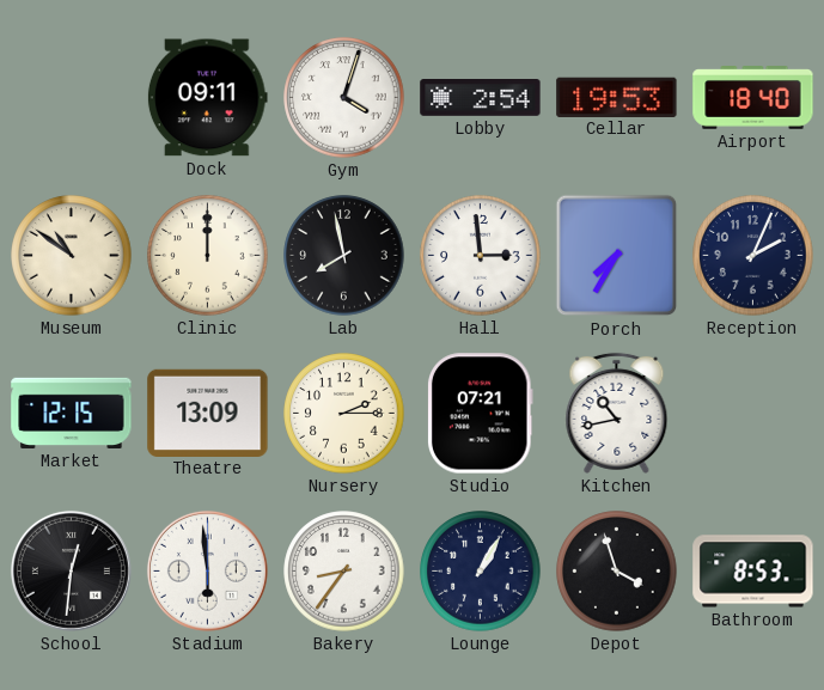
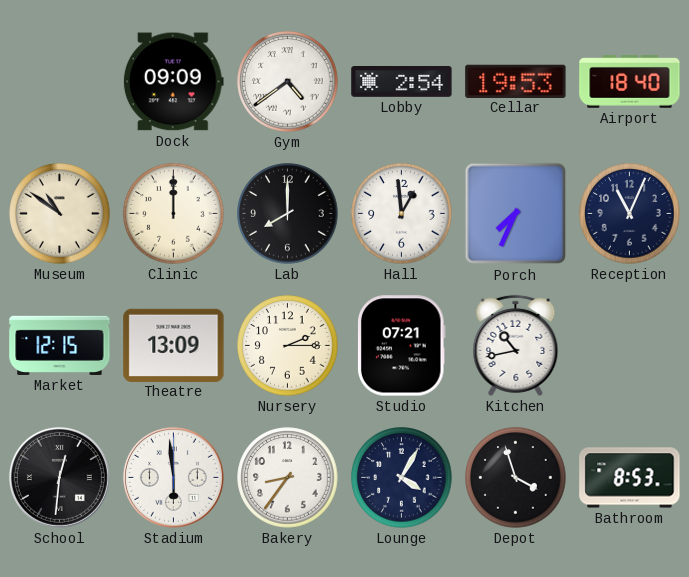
Dock: 09:11 -> 09:09
Gym: 4:03 -> 4:39
Lab: 7:58 -> 8:00
Hall: 2:59 -> 12:59
Porch: 7:35 -> 7:34
Reception: 2:04 -> 11:04
Lounge: 1:05 -> 4:05
